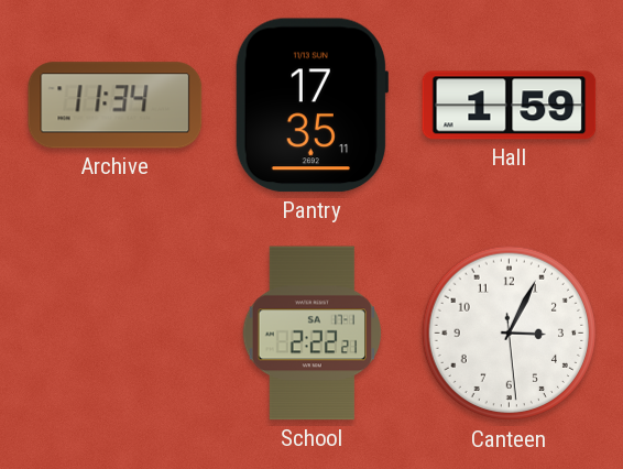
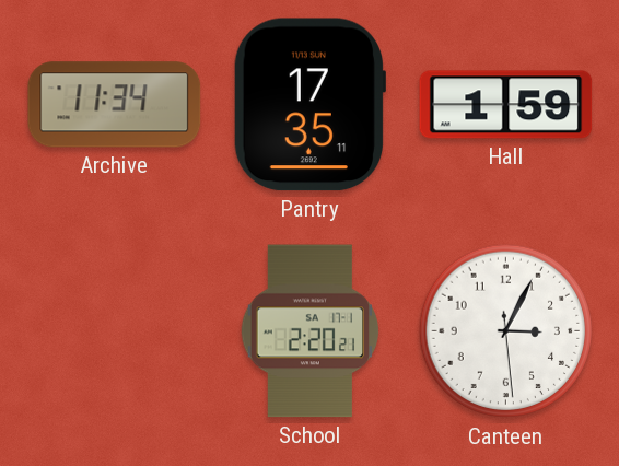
School: 2:22 -> 2:20
